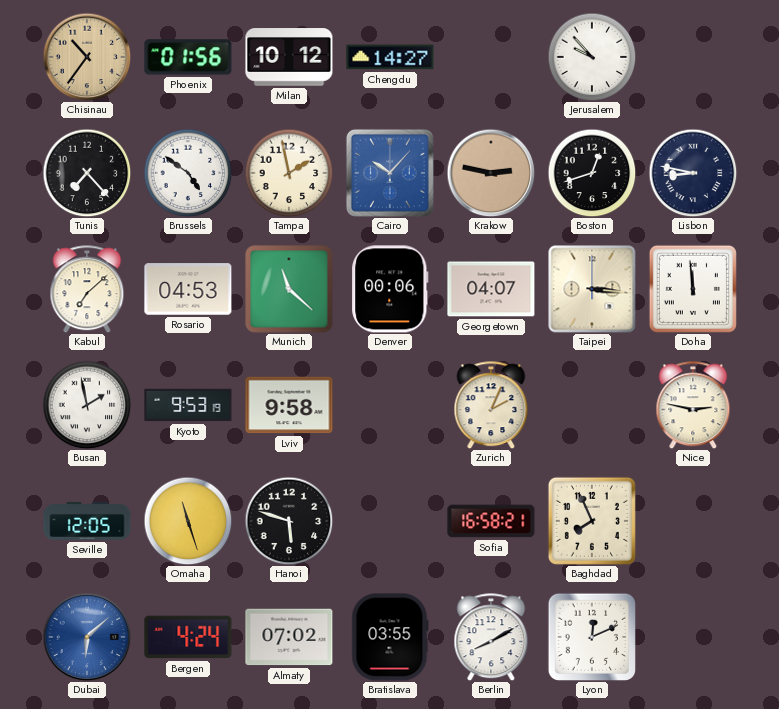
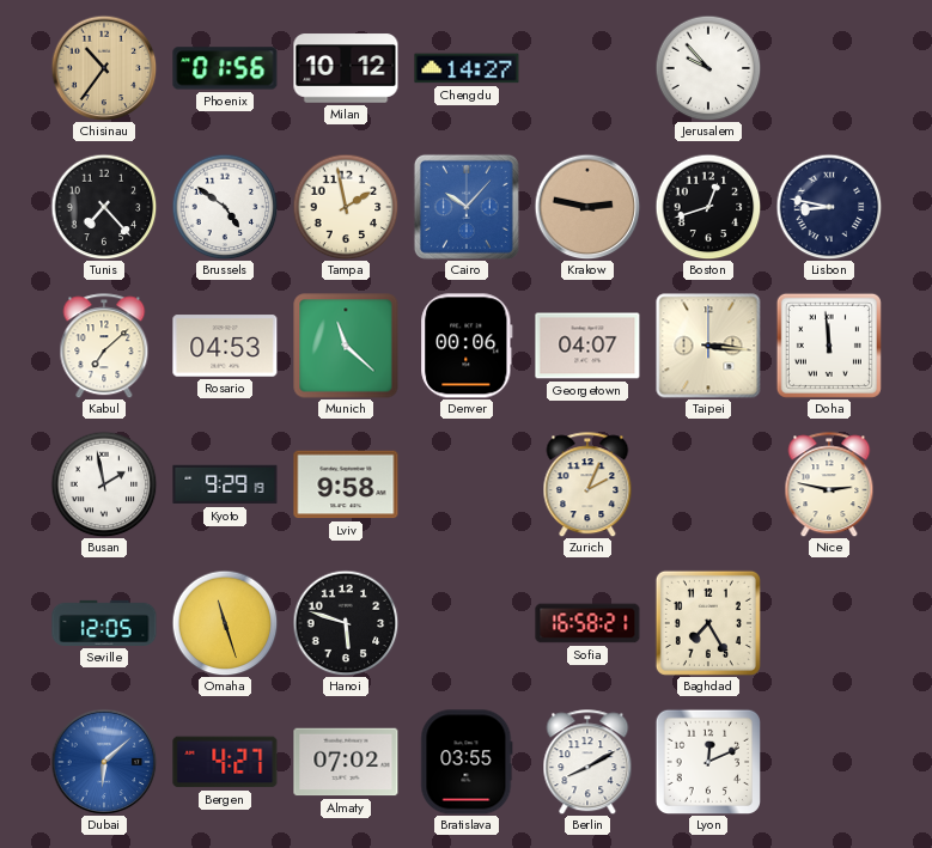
Kyoto: 9:53 -> 9:29
Baghdad: 7:56 -> 7:25
Bergen: 4:24 -> 4:27
